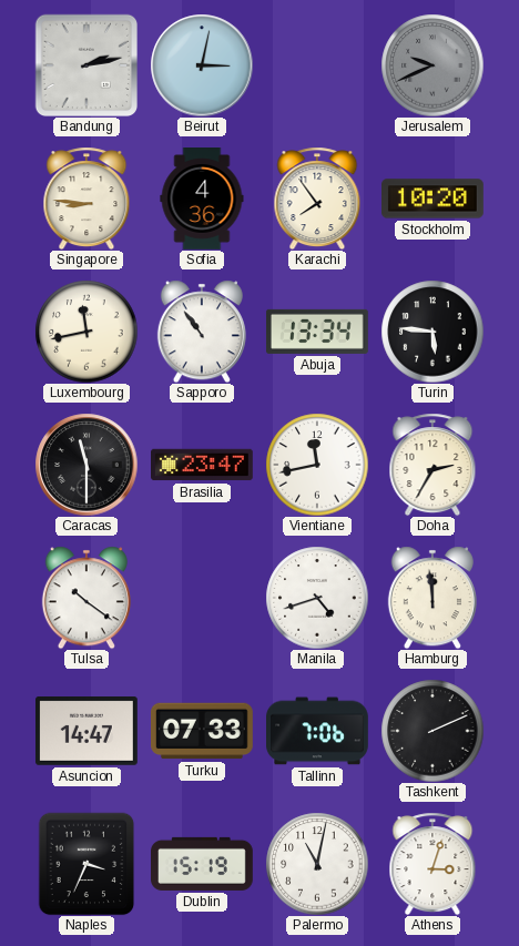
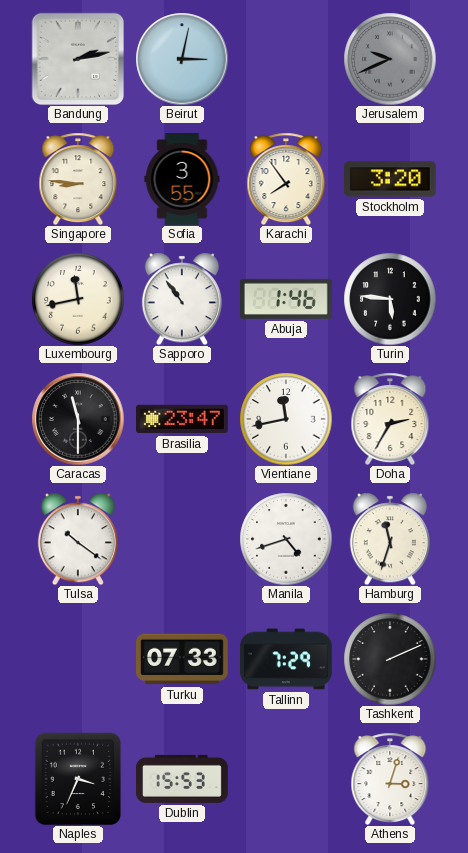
Sofia: 4:36 -> 3:55
Stockholm: 10:20 -> 3:20
Abuja: 13:34 -> 1:46
Hamburg: 11:59 -> 11:33
Asuncion: 14:47 -> none
Tallinn: 7:06 -> 7:29
Dublin: 15:19 -> 15:53
Palermo: 11:02 -> none
